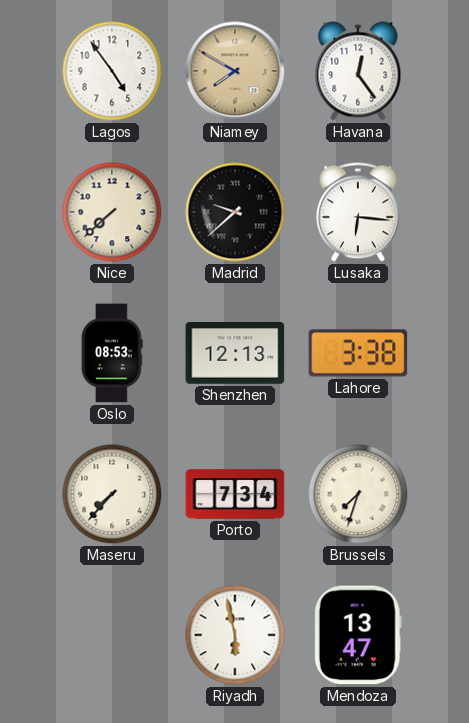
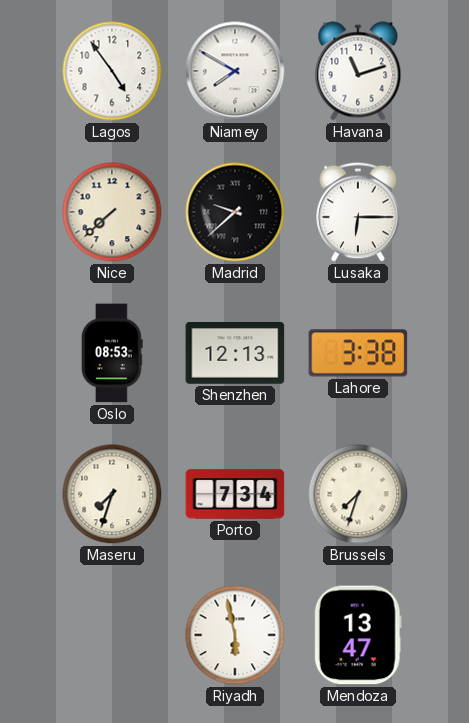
Niamey dial: champagne -> white
Havana: 12:24 -> 11:12
Lusaka: 6:16 -> 6:15
Maseru: 7:37 -> 7:33
